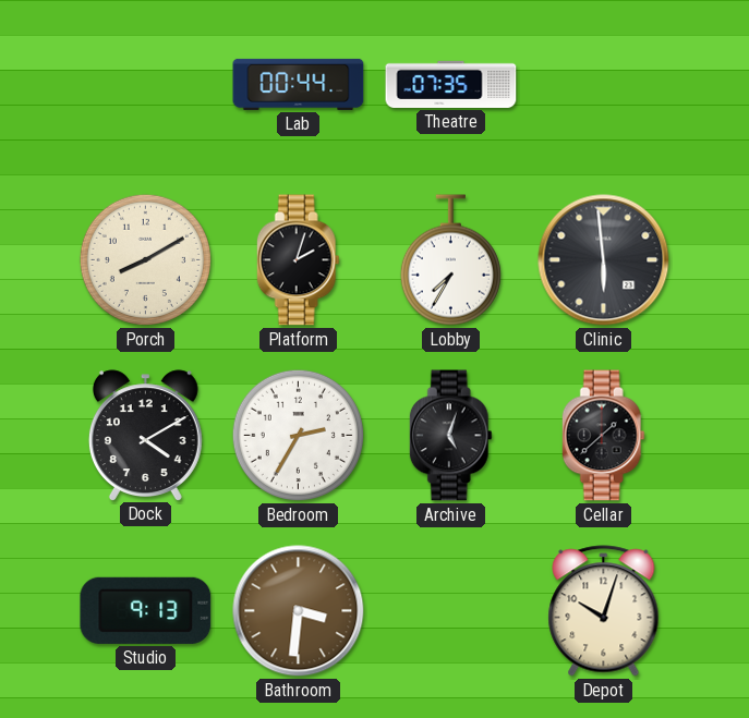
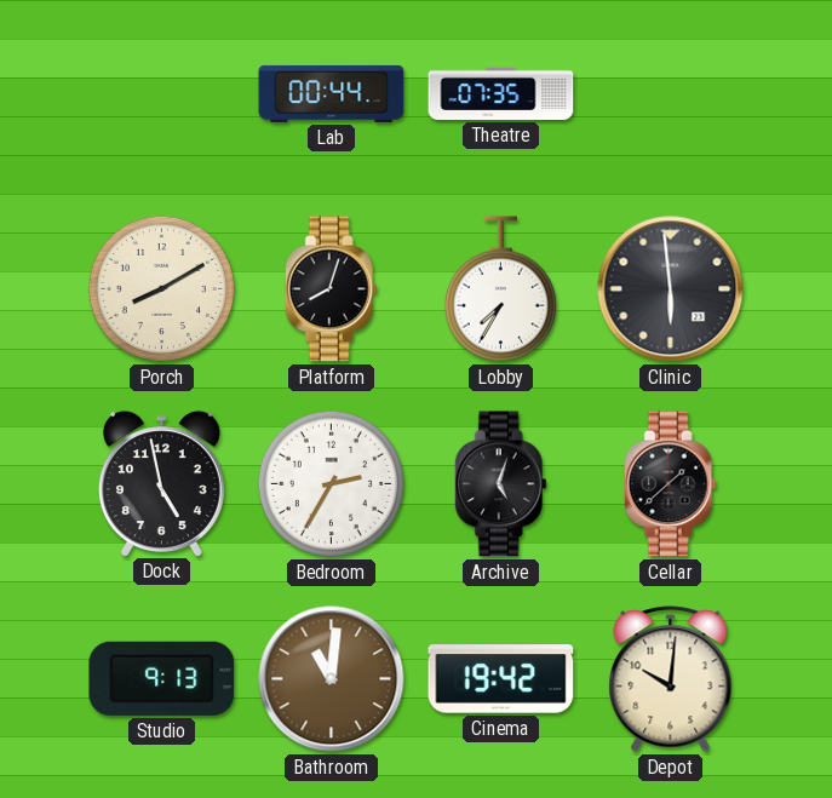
Platform: 2:03 -> 8:03
Dock: 4:10 -> 4:58
Bathroom: 3:31 -> 11:01
Cinema: none -> 19:42
Depot: 10:03 -> 10:01
